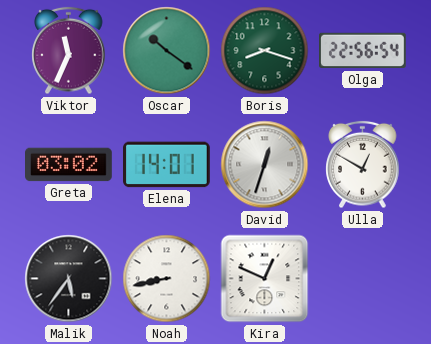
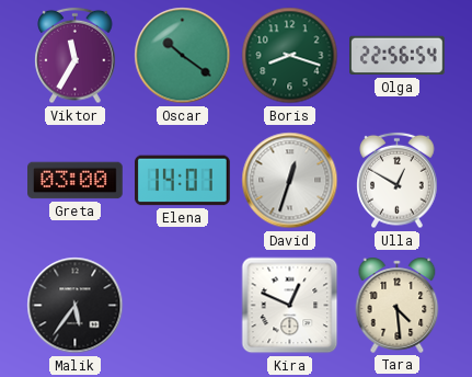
Viktor: 11:34 -> 11:35
Greta: 03:02 -> 03:00
Noah: 8:43 -> none
Tara: none -> 4:29
